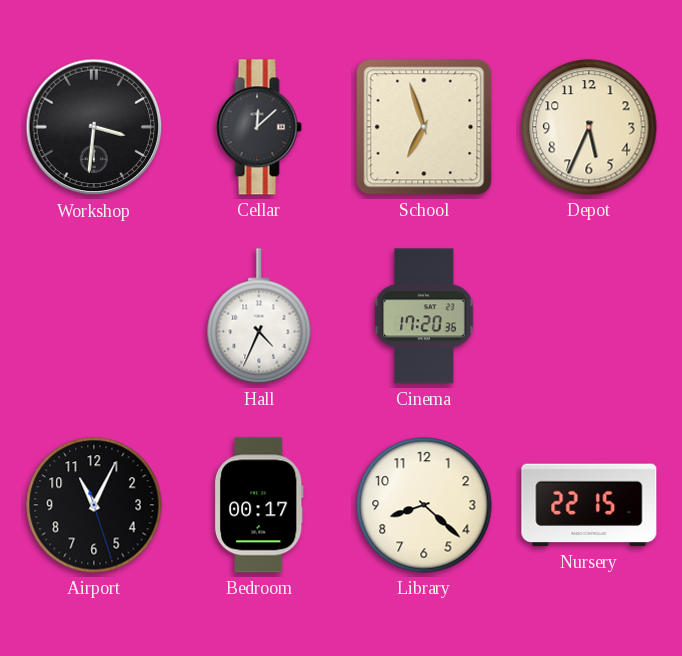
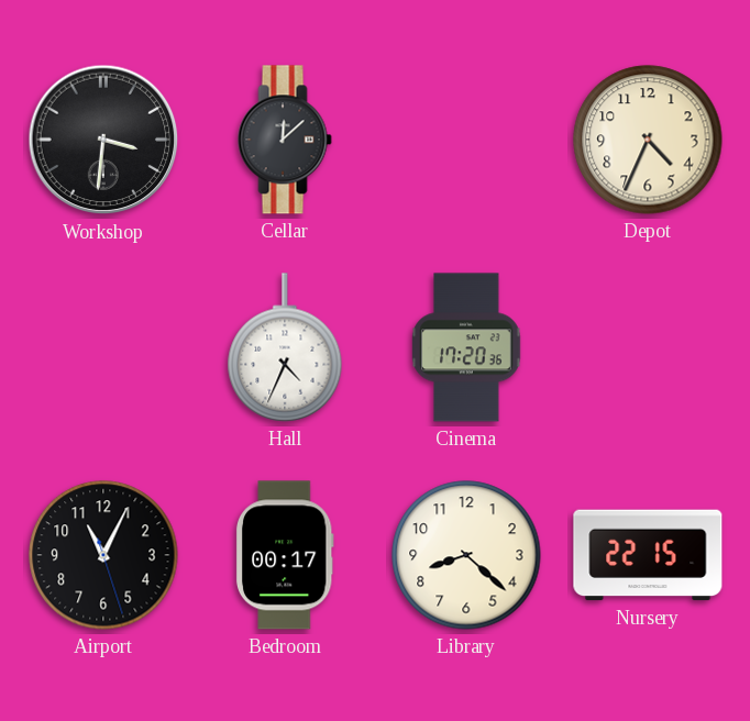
School: 6:57 -> none
Depot: 5:34 -> 4:34
